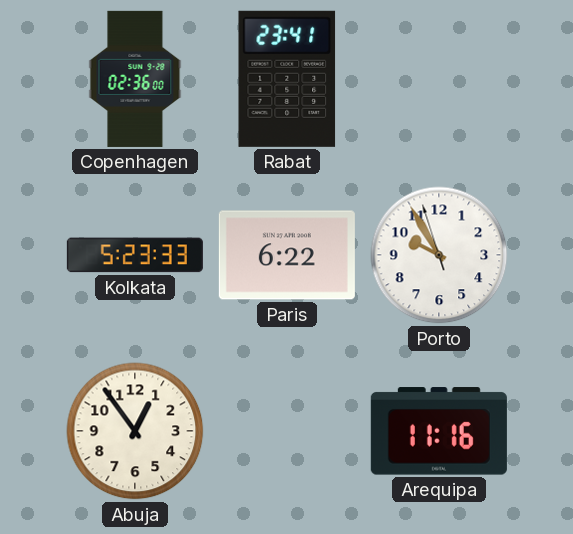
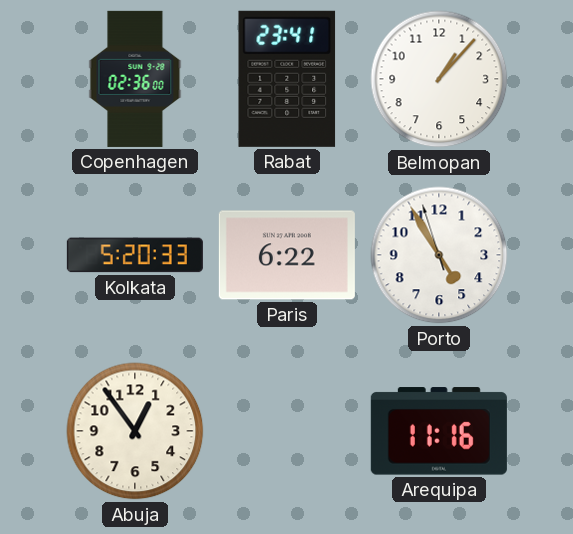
Belmopan: none -> 1:07
Kolkata: 5:23 -> 5:20
Porto: 9:54 -> 4:54
